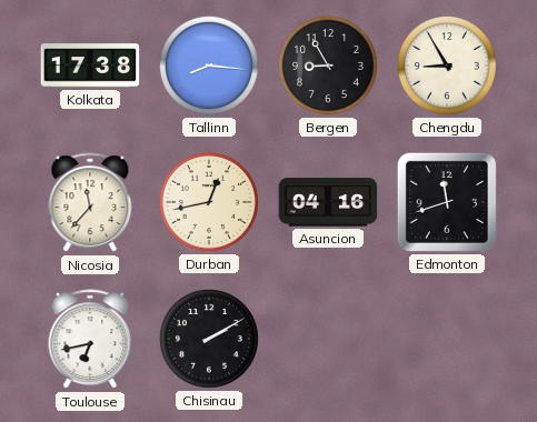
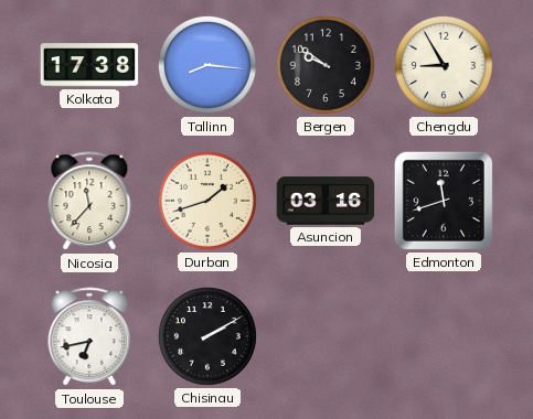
Bergen: 8:55 -> 9:51
Durban: 12:43 -> 1:42
Asuncion: 04:16 -> 03:16
